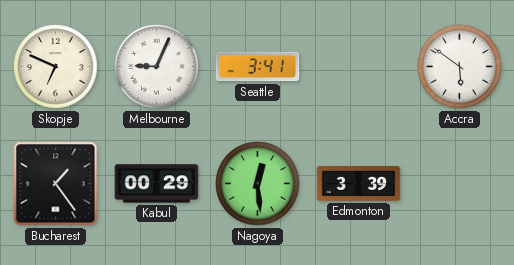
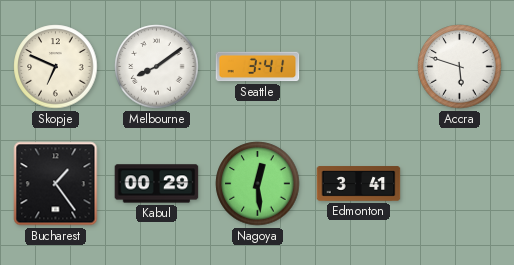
Melbourne: 9:04 -> 8:09
Accra: 5:51 -> 5:48
Edmonton: 3:39 -> 3:41
